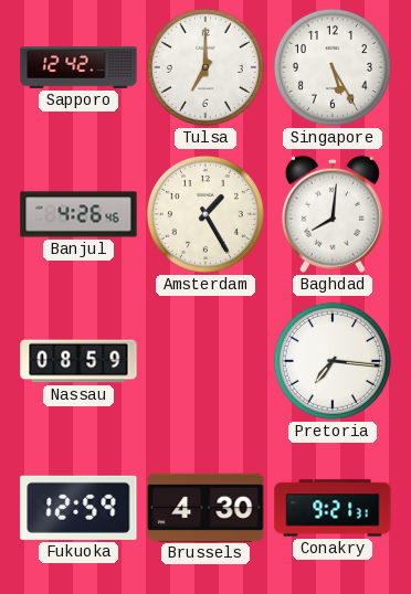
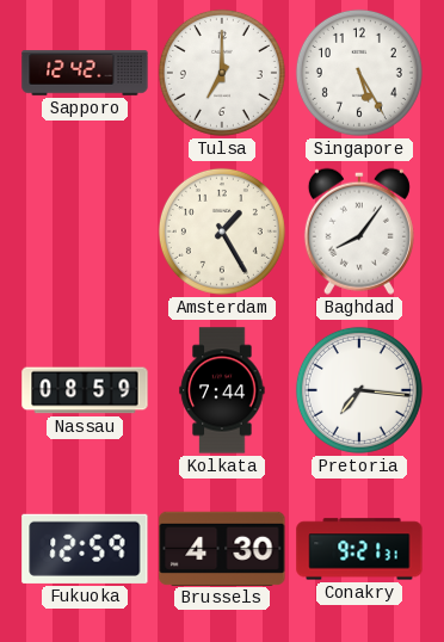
Banjul: 4:26 -> none
Baghdad: 8:01 -> 8:06
Kolkata: none -> 7:44
